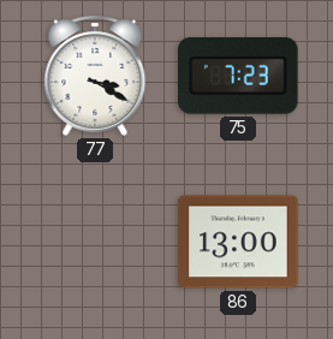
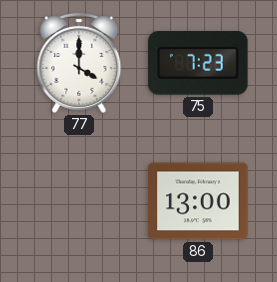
77: 3:20 -> 4:00
